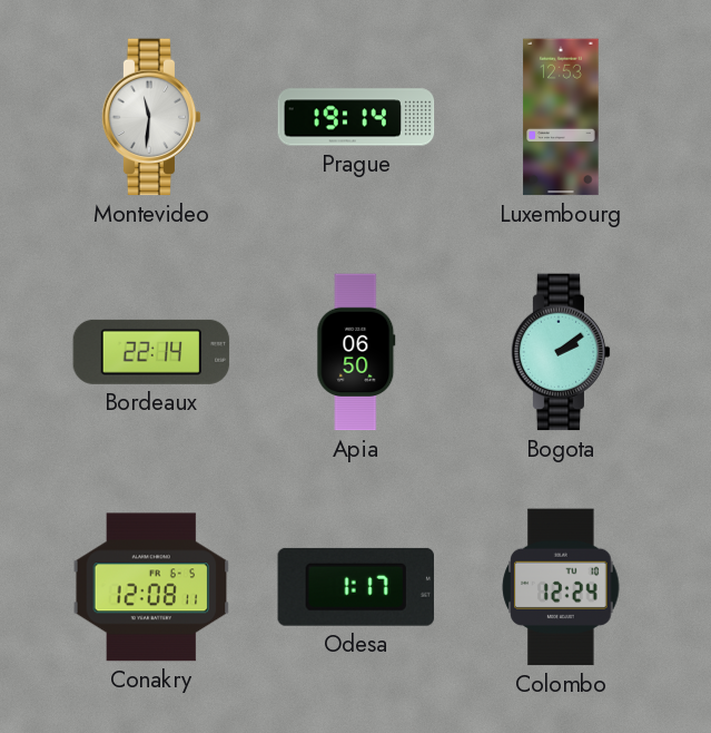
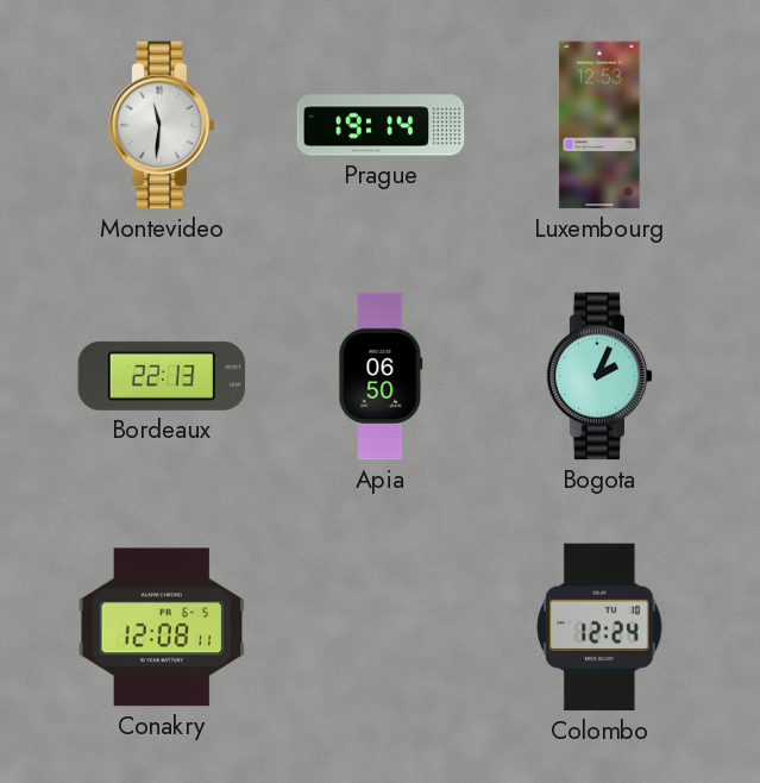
Bordeaux: 22:14 -> 22:13
Bogota: 2:09 -> 2:04
Odesa: 1:17 -> none
